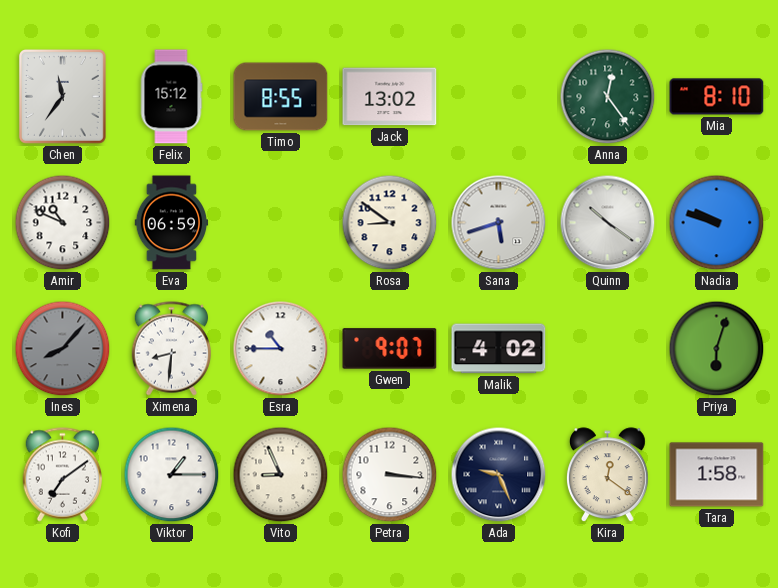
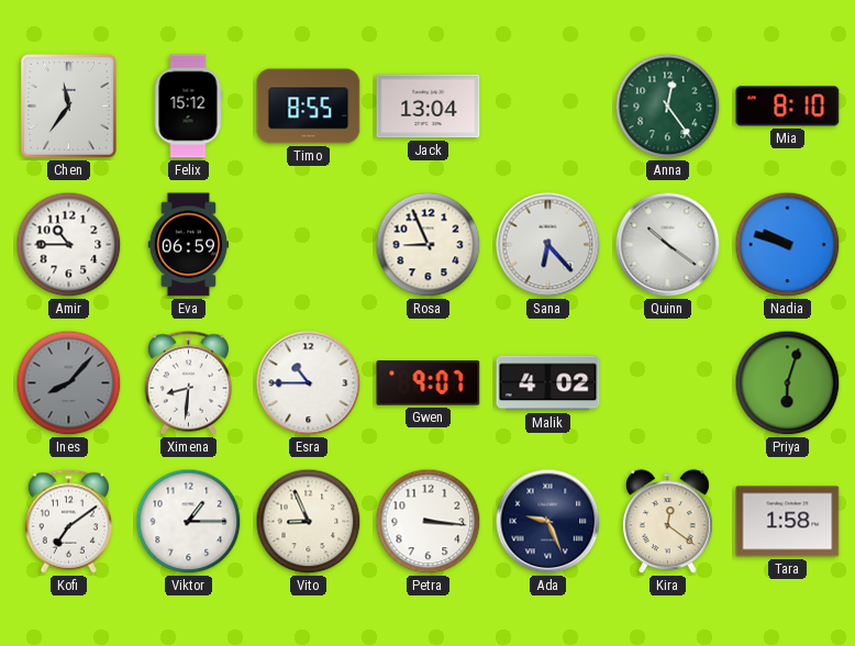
Jack: 13:02 -> 13:04
Amir: 10:49 -> 10:45
Rosa: 8:51 -> 8:56
Sana: 5:42 -> 6:23
